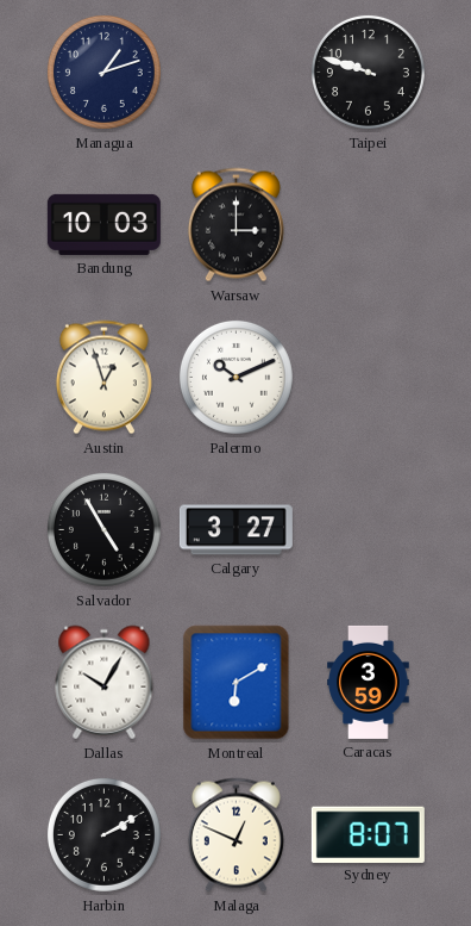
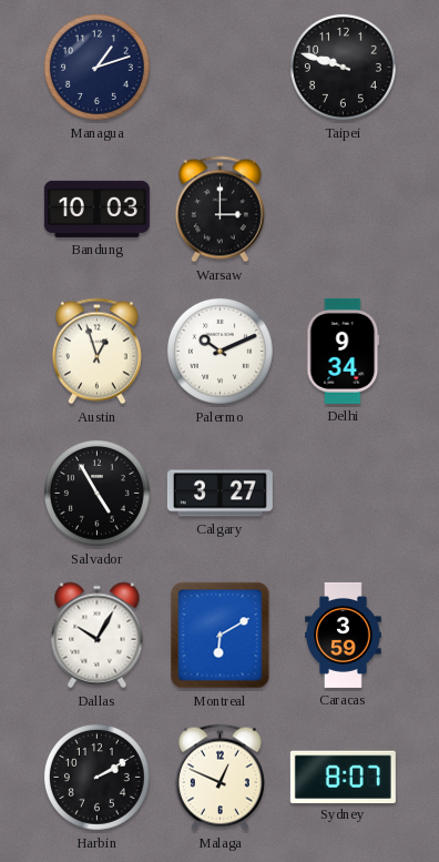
Delhi: none -> 9:34
